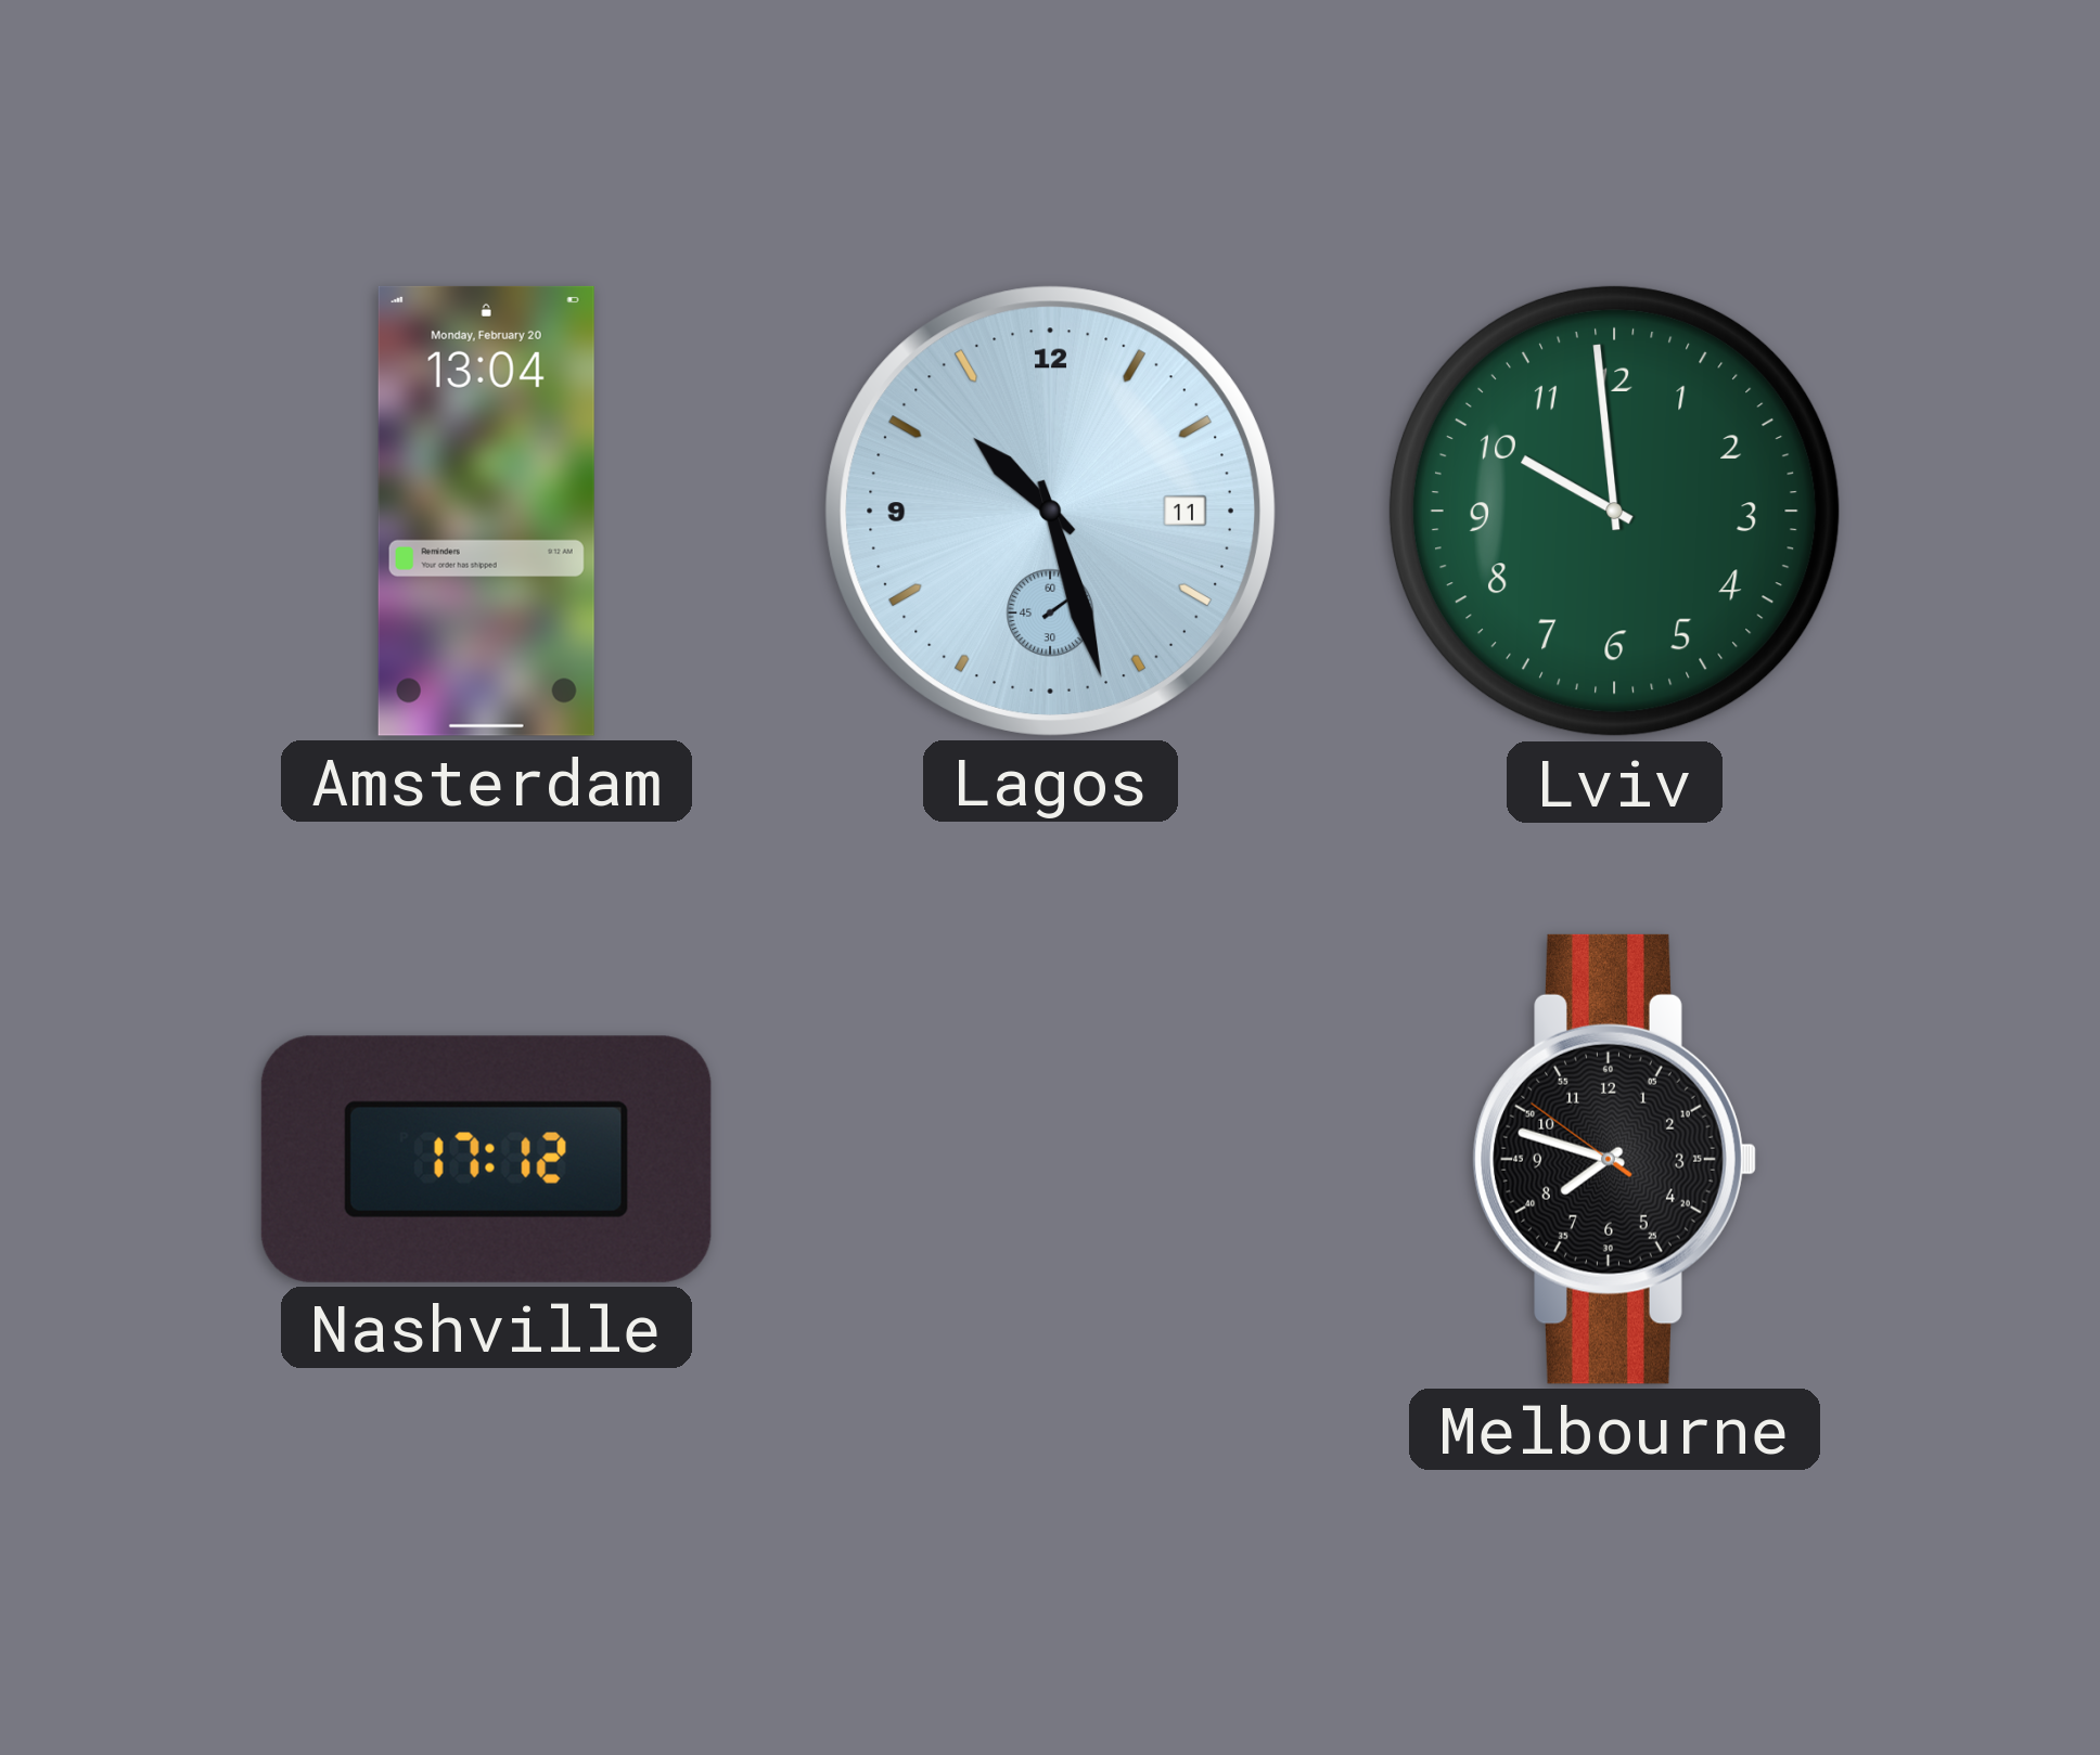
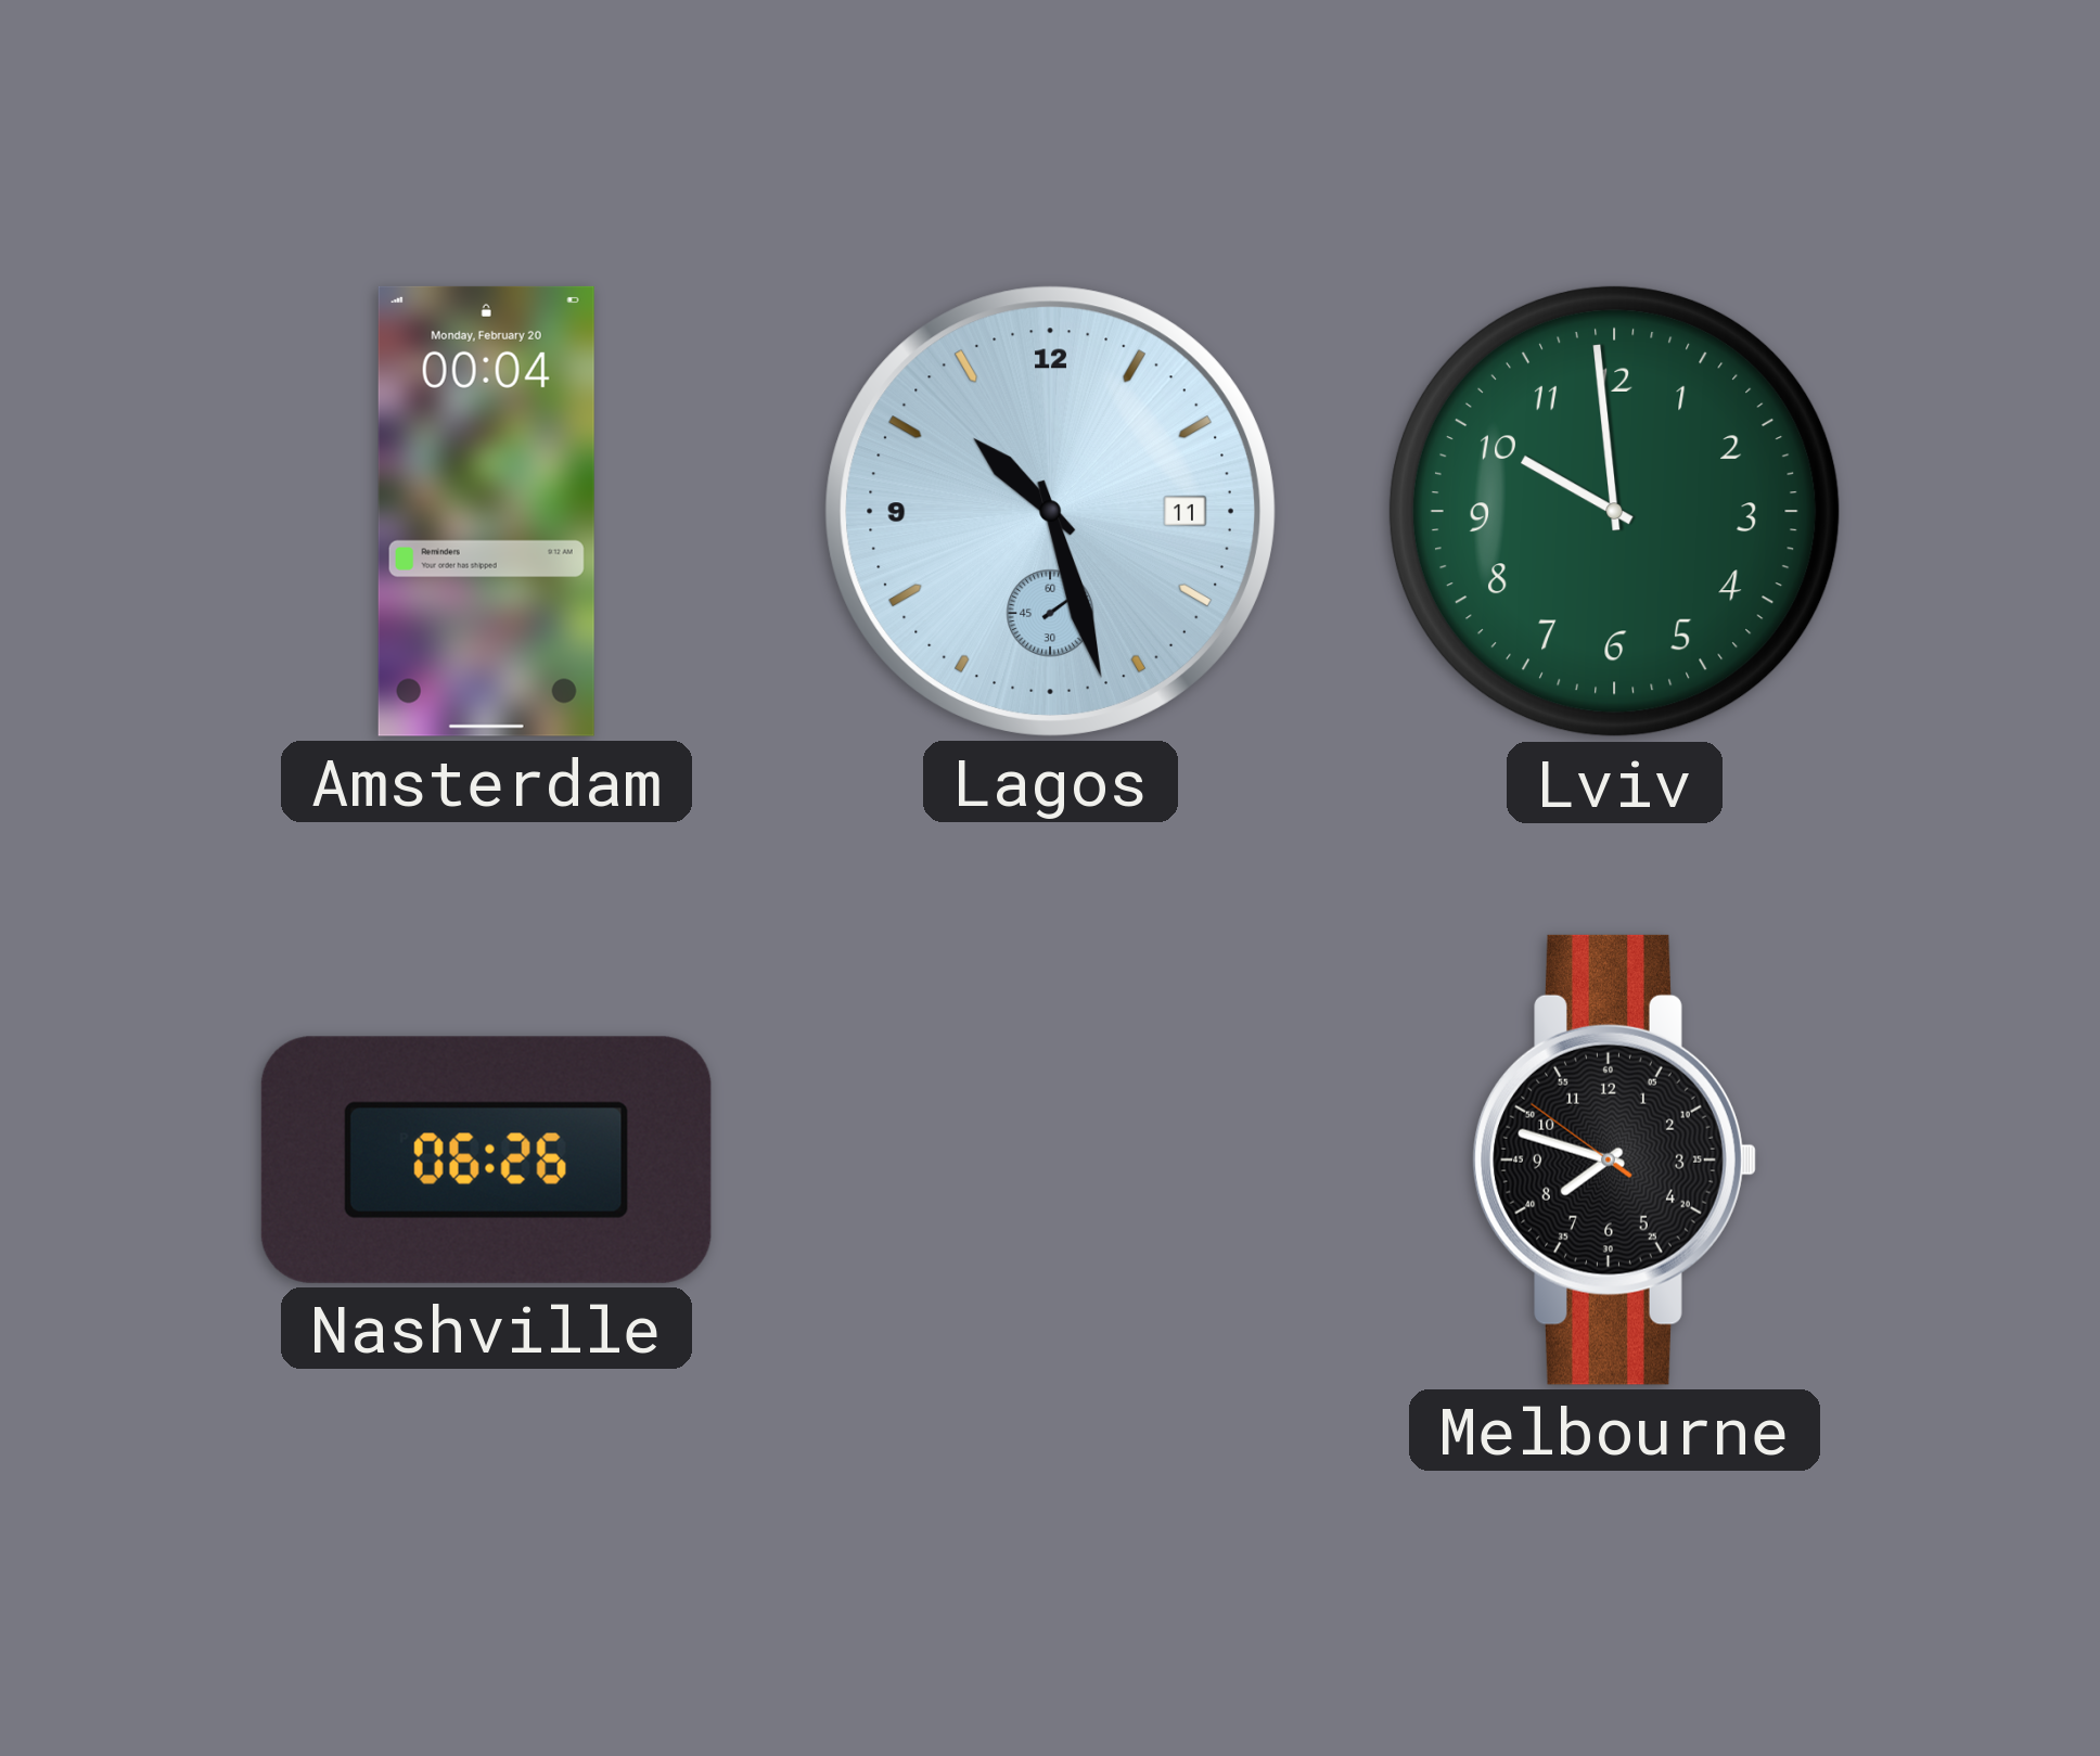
Amsterdam: 13:04 -> 00:04
Nashville: 17:12 -> 06:26
